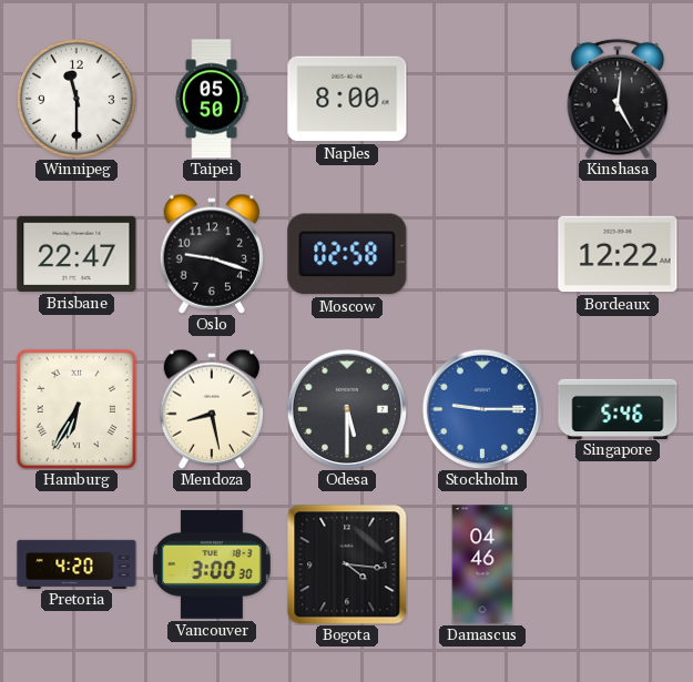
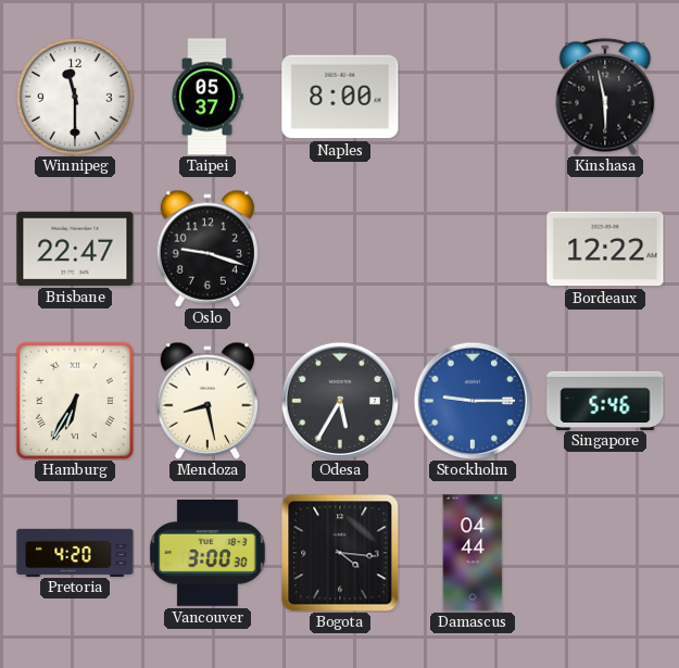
Taipei: 05:50 -> 05:37
Kinshasa: 5:01 -> 5:58
Moscow: 02:58 -> none
Odesa: 5:30 -> 5:35
Damascus: 04:46 -> 04:44
